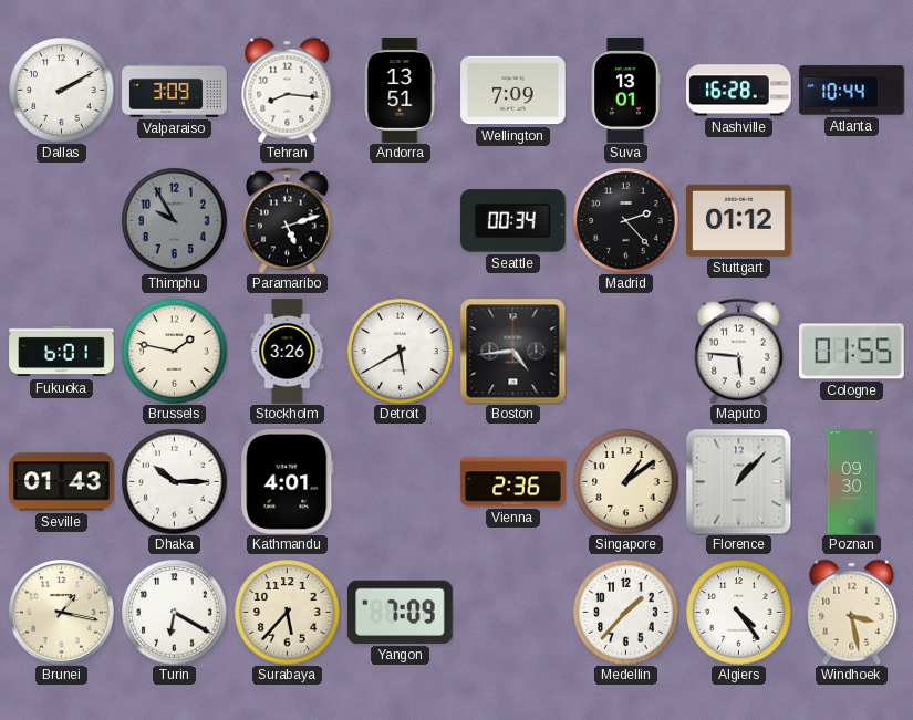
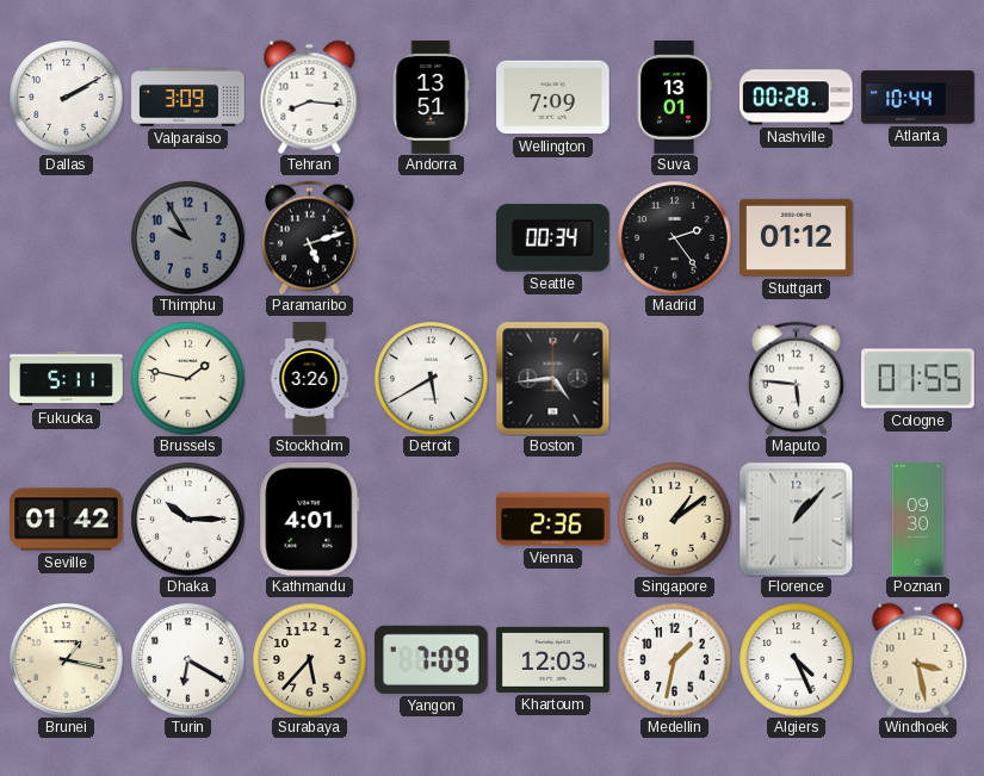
Nashville: 16:28 -> 00:28
Madrid: 2:23 -> 2:24
Fukuoka: 6:01 -> 5:11
Seville: 01:43 -> 01:42
Khartoum: none -> 12:03
Medellin: 1:37 -> 1:32
Algiers: 4:24 -> 4:26
